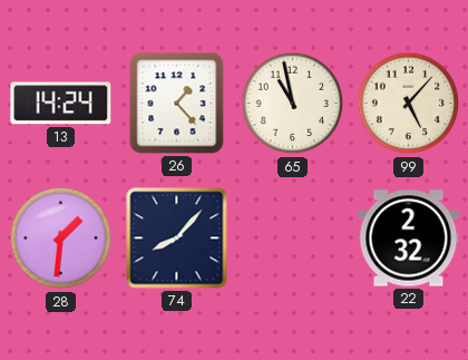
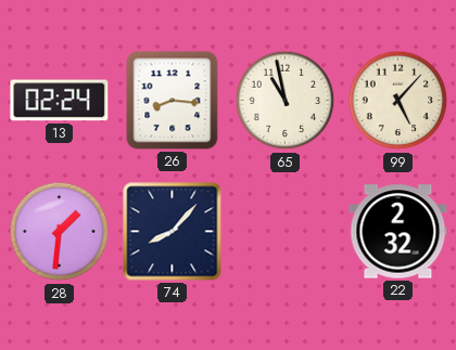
13: 14:24 -> 02:24
26: 1:23 -> 8:16
